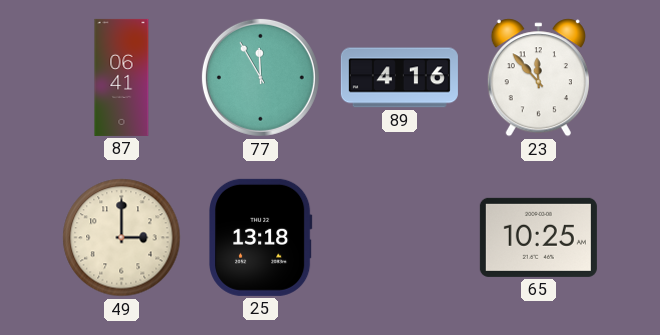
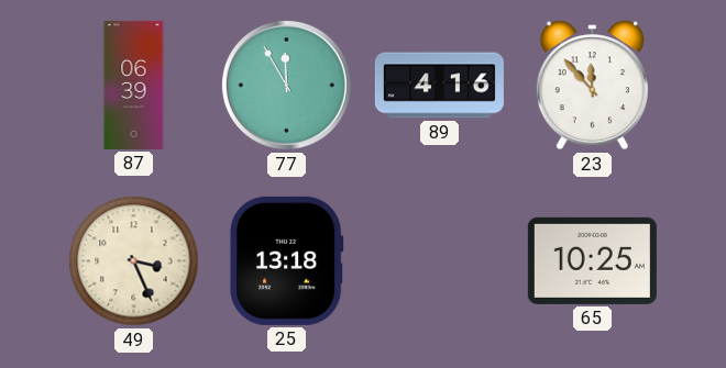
87: 06:41 -> 06:39
49: 3:00 -> 3:26
